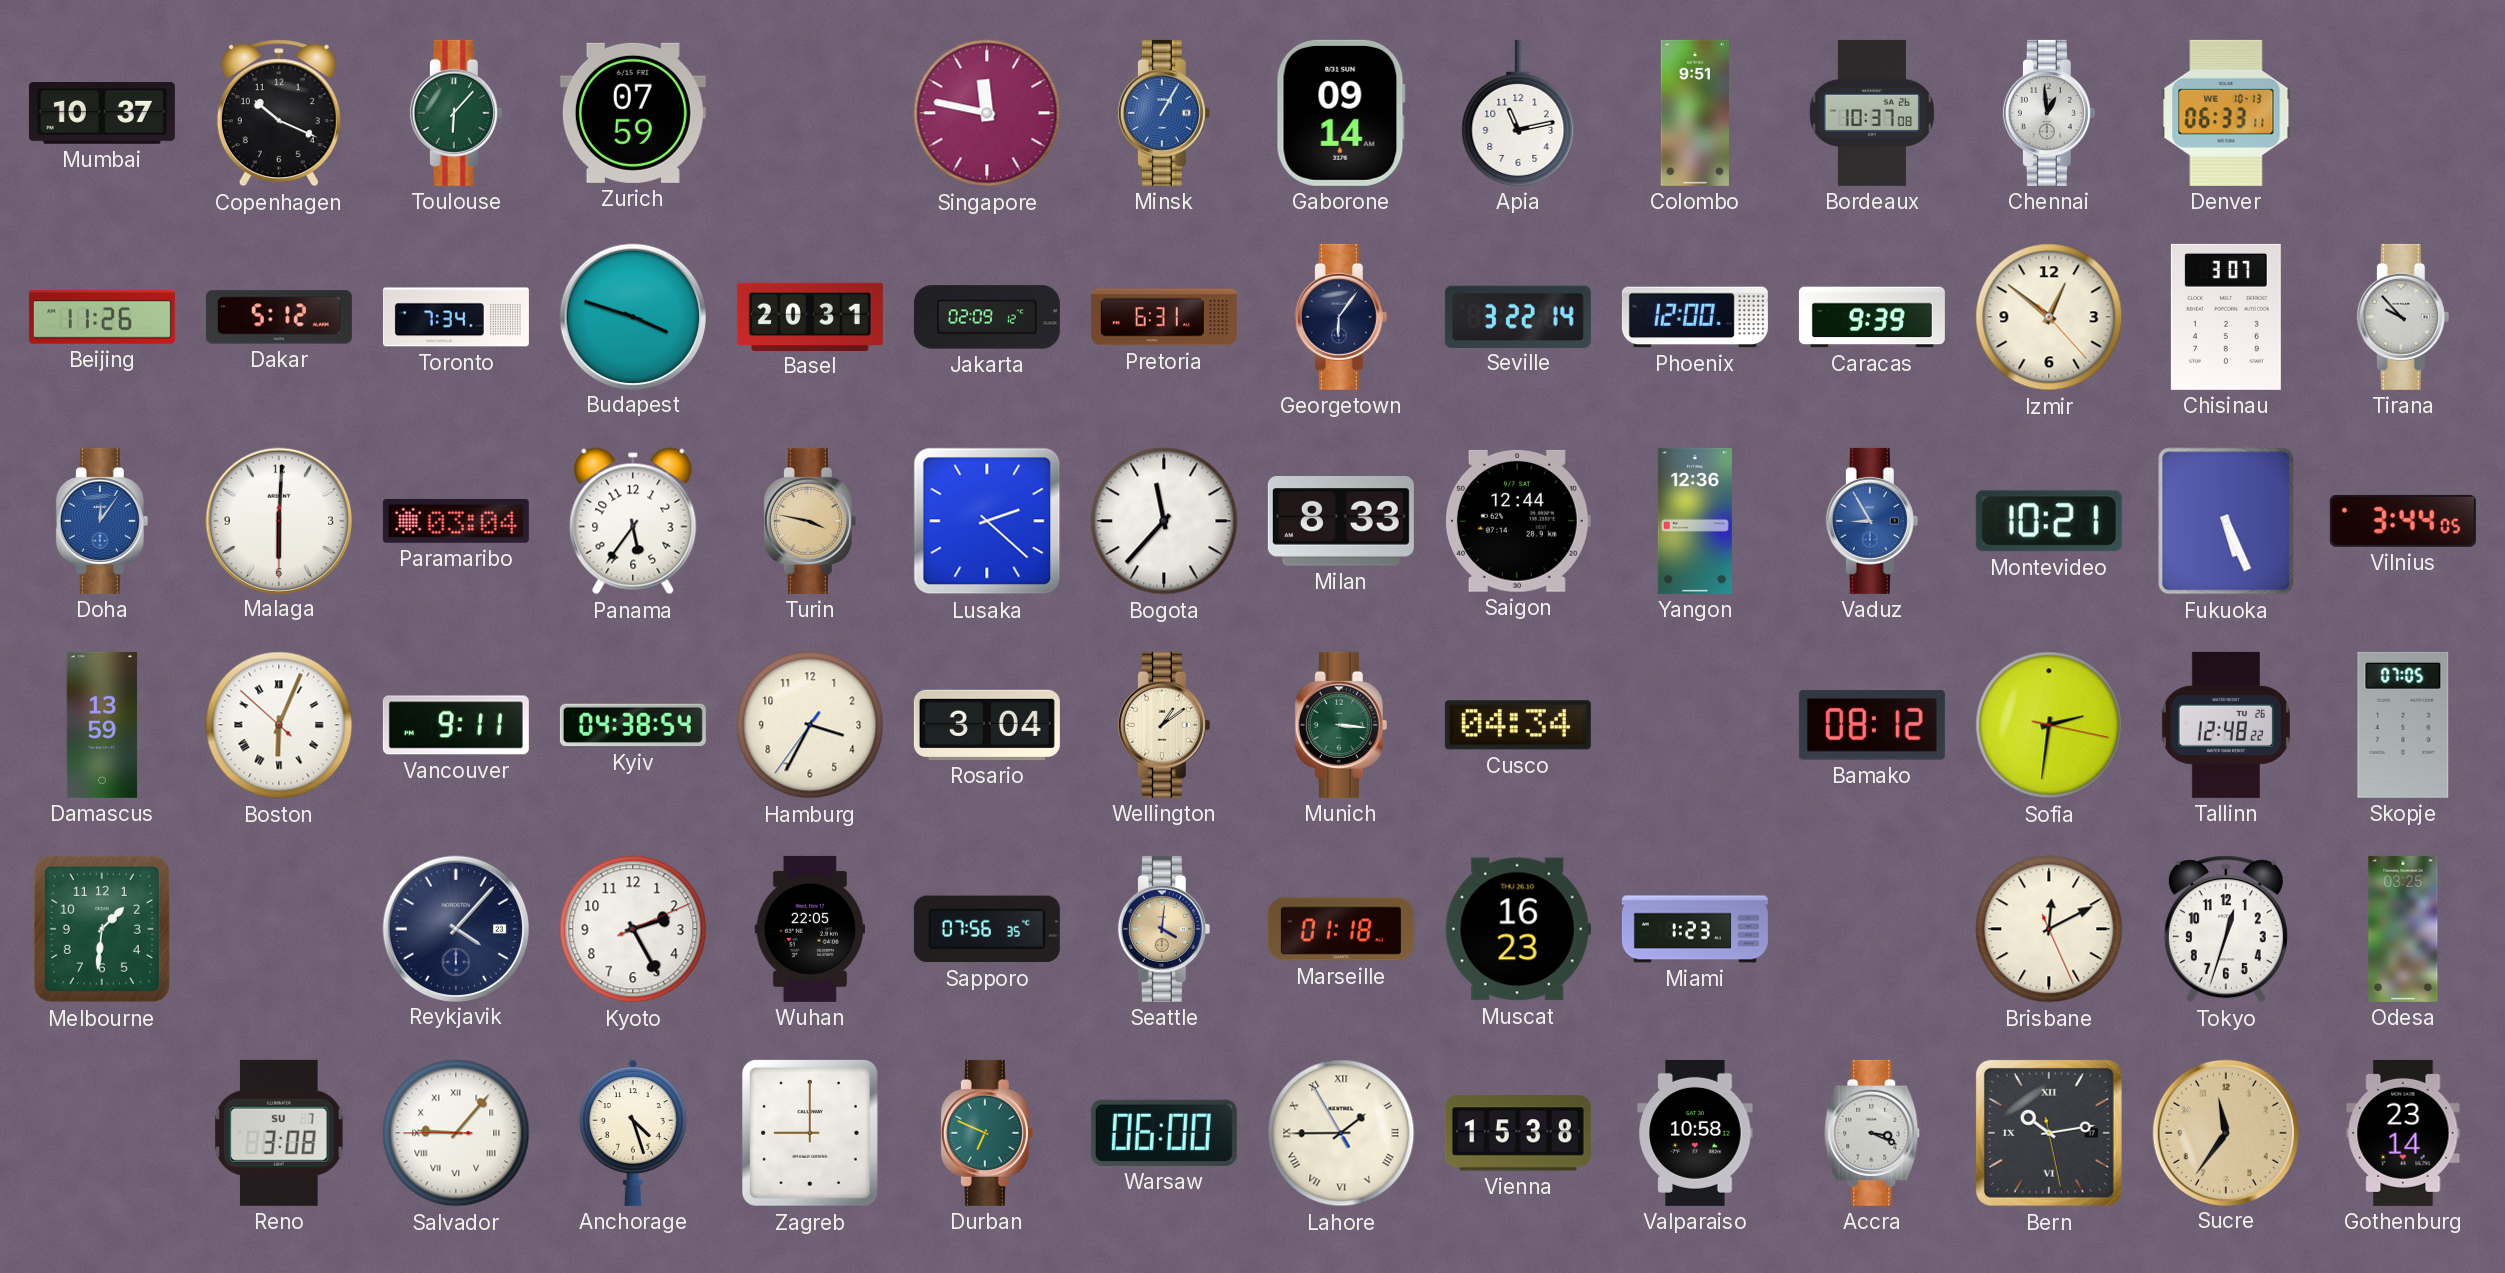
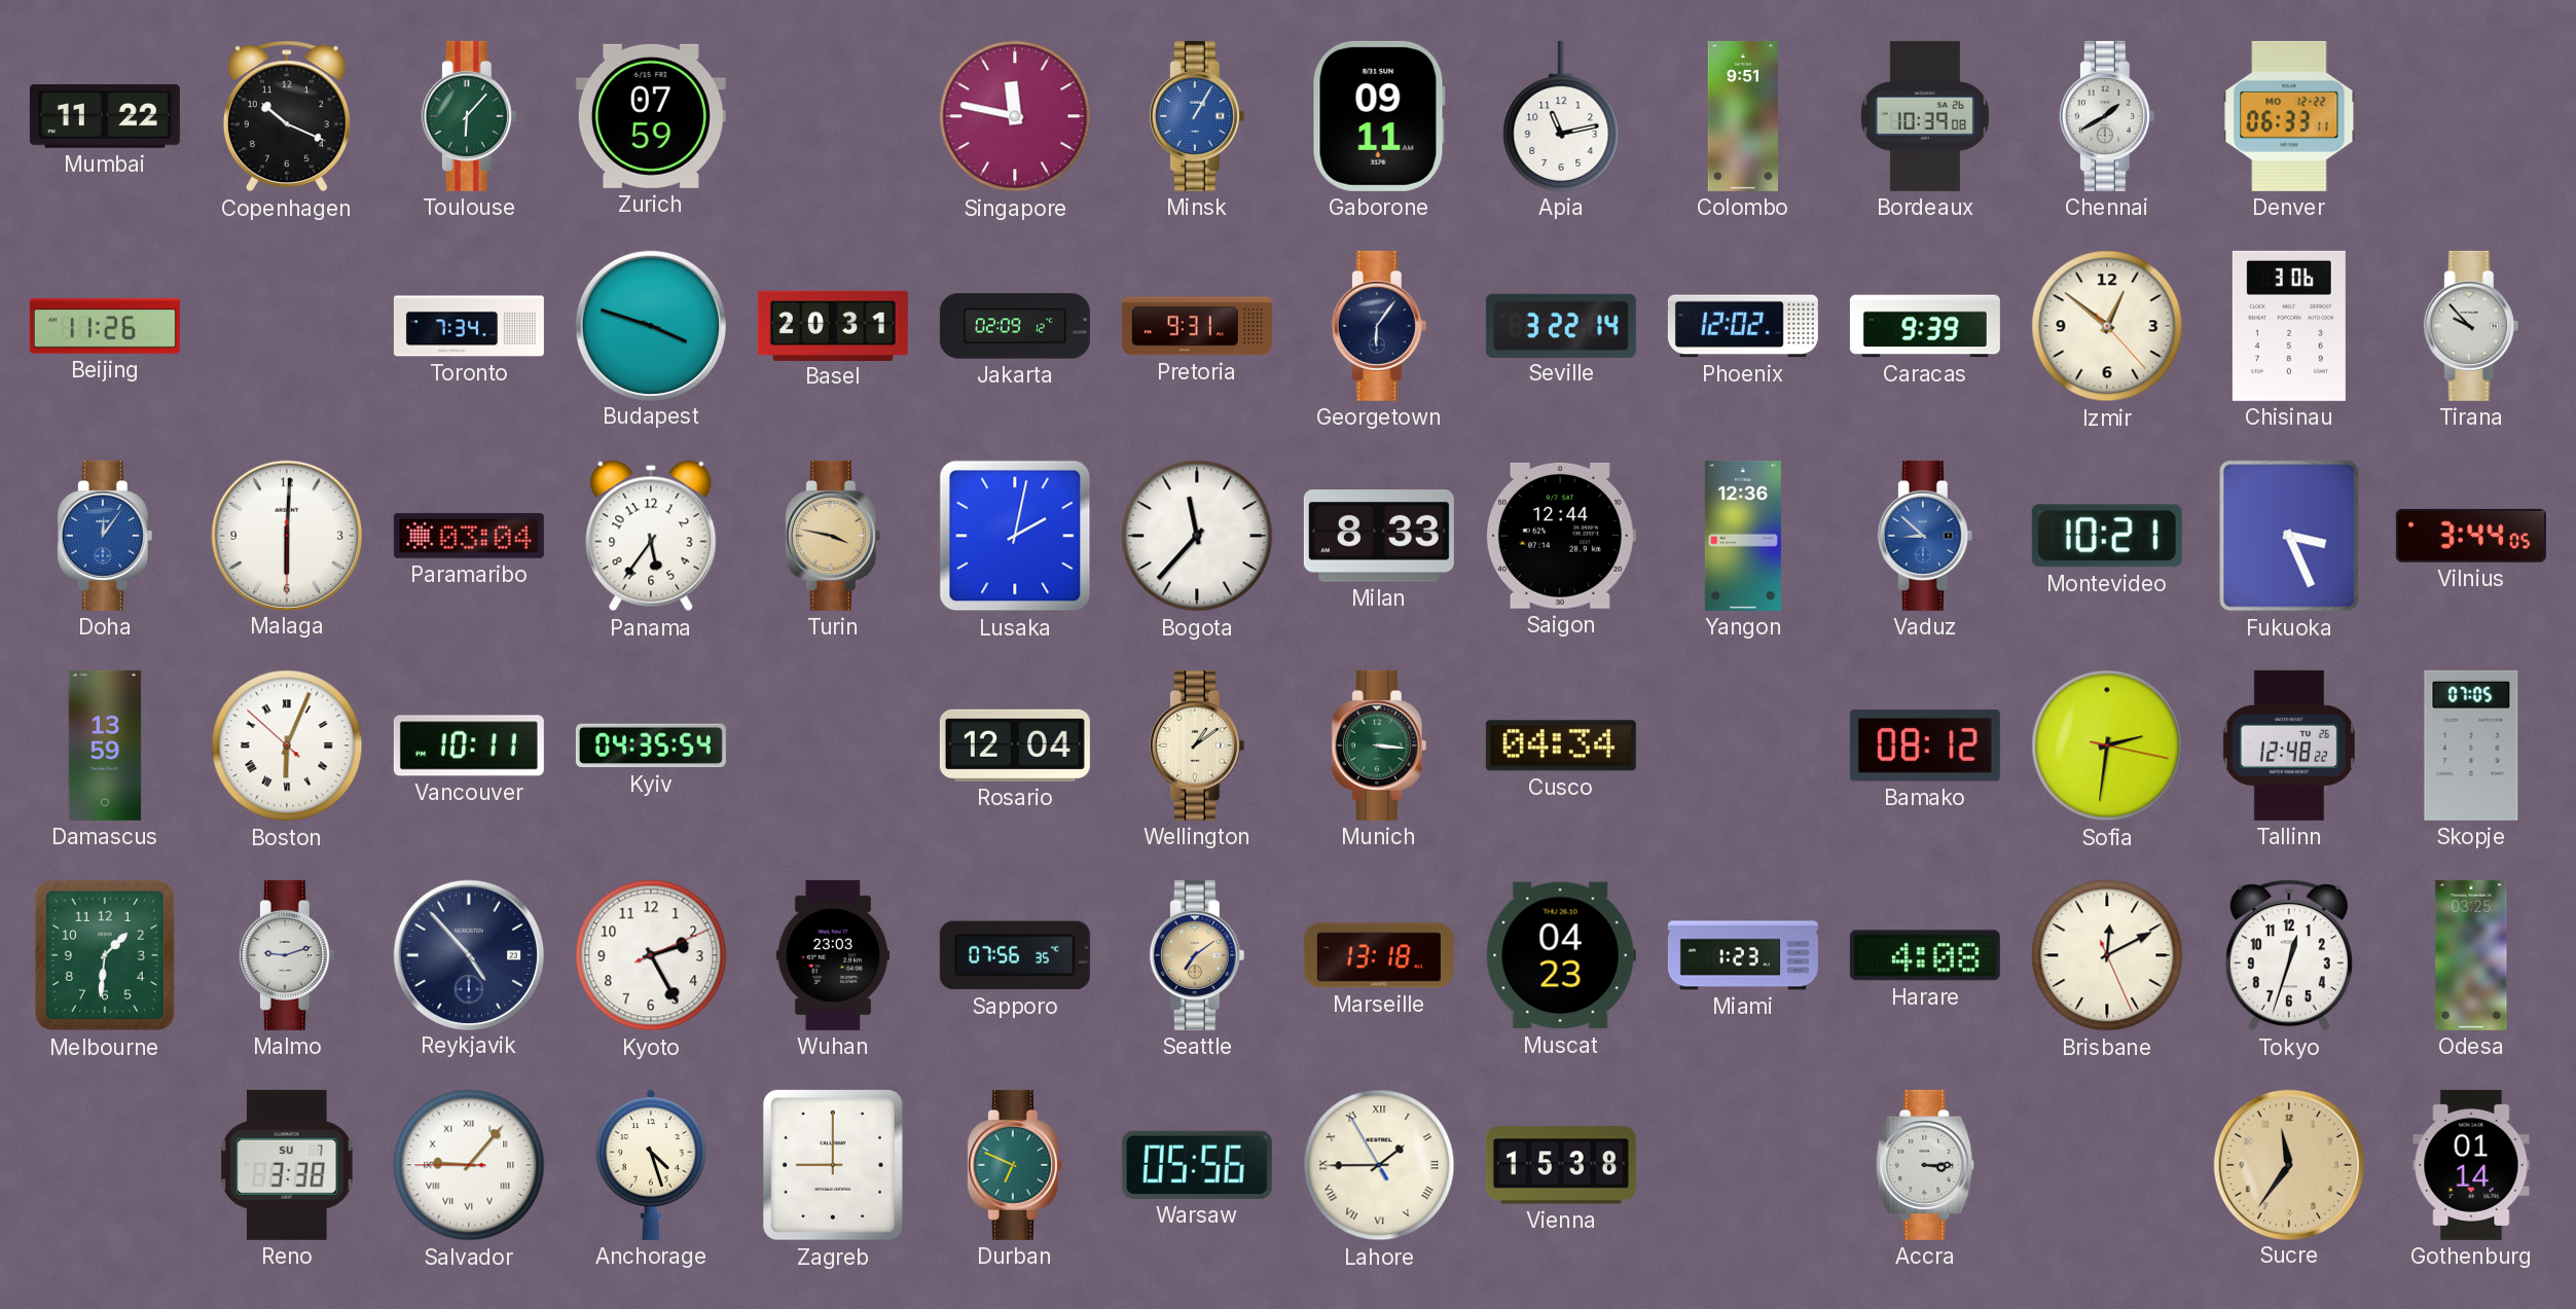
Mumbai: 10:37 -> 11:22
Gaborone: 09:14 -> 09:11
Bordeaux: 10:37 -> 10:39
Chennai: 12:59 -> 1:40
Denver date: WE 10-13 -> MO 12-22
Dakar: 5:12 -> none
Pretoria: 6:31 -> 9:31
Phoenix: 12:00 -> 12:02
Chisinau: 3:07 -> 3:06
Lusaka: 2:22 -> 2:02
Vaduz: 8:55 -> 8:52
Fukuoka: 5:26 -> 3:26
Vancouver: 9:11 -> 10:11
Kyiv: 04:38 -> 04:35
Hamburg: 3:34 -> none
Rosario: 3:04 -> 12:04
Malmo: none -> 9:12
Reykjavik: 4:07 -> 4:53
Wuhan: 22:05 -> 23:03
Seattle: 4:01 -> 7:09
Marseille: 01:18 -> 13:18
Muscat: 16:23 -> 04:23
Harare: none -> 4:08
Reno: 3:08 -> 3:38
Warsaw: 06:00 -> 05:56
Valparaiso: 10:58 -> none
Accra: 3:19 -> 3:15
Bern: 10:13 -> none
Gothenburg: 23:14 -> 01:14
